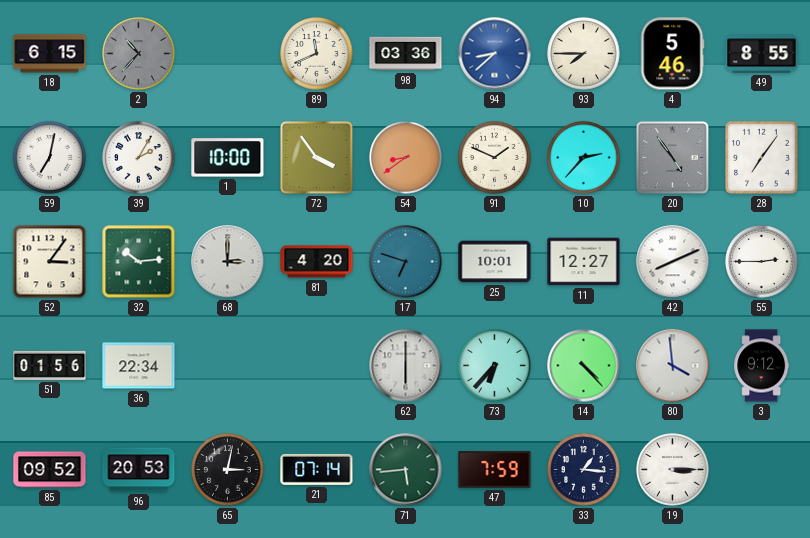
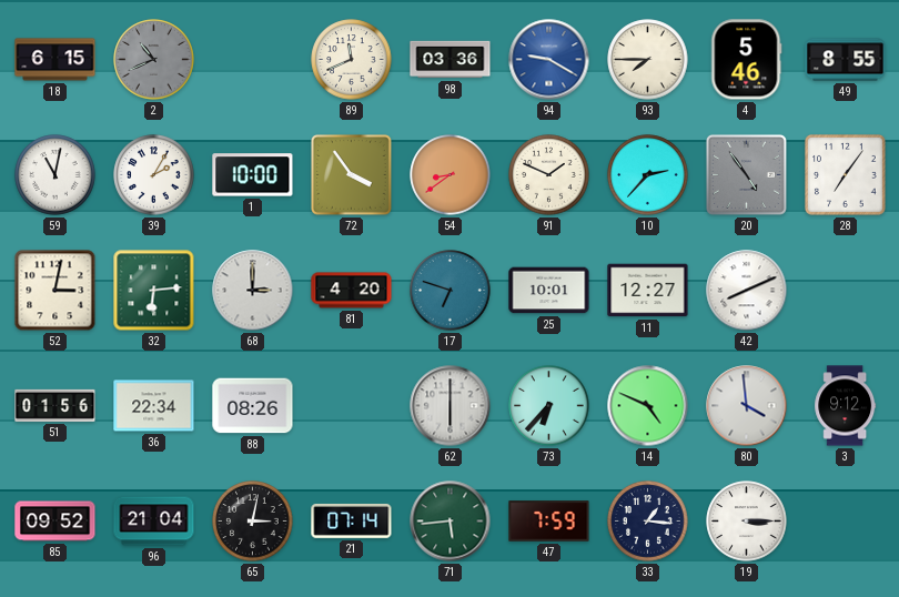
2: 10:37 -> 10:41
94: 8:38 -> 9:20
59: 7:02 -> 11:02
52: 3:06 -> 3:02
32: 10:14 -> 6:14
55: 2:45 -> none
88: none -> 08:26
14: 4:23 -> 4:49
96: 20:53 -> 21:04
